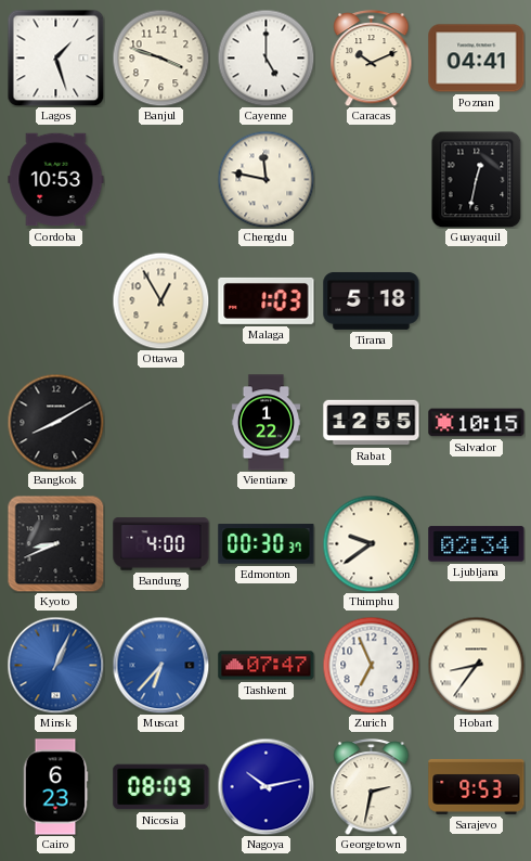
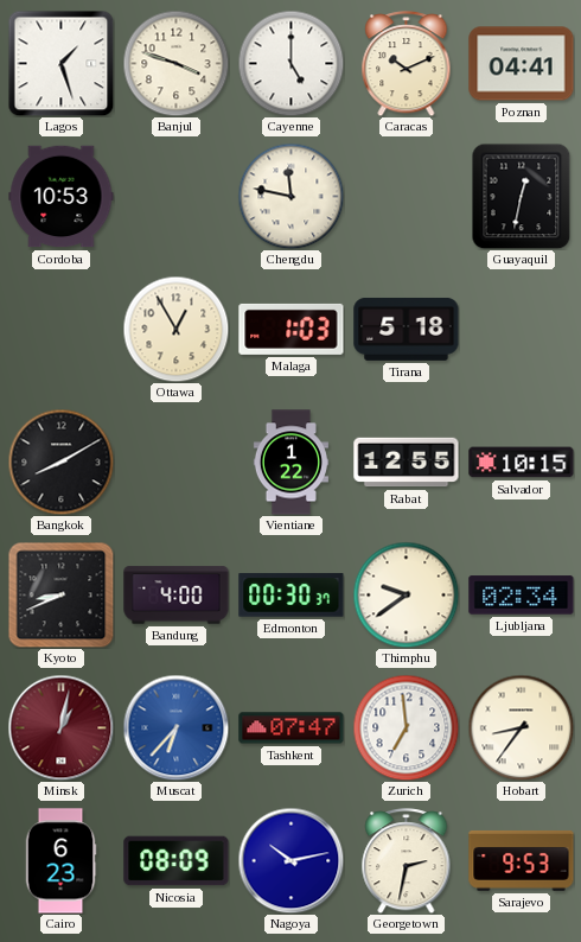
Minsk: 1:04 -> 1:02
Minsk dial: blue -> burgundy
Zurich: 6:56 -> 6:59
